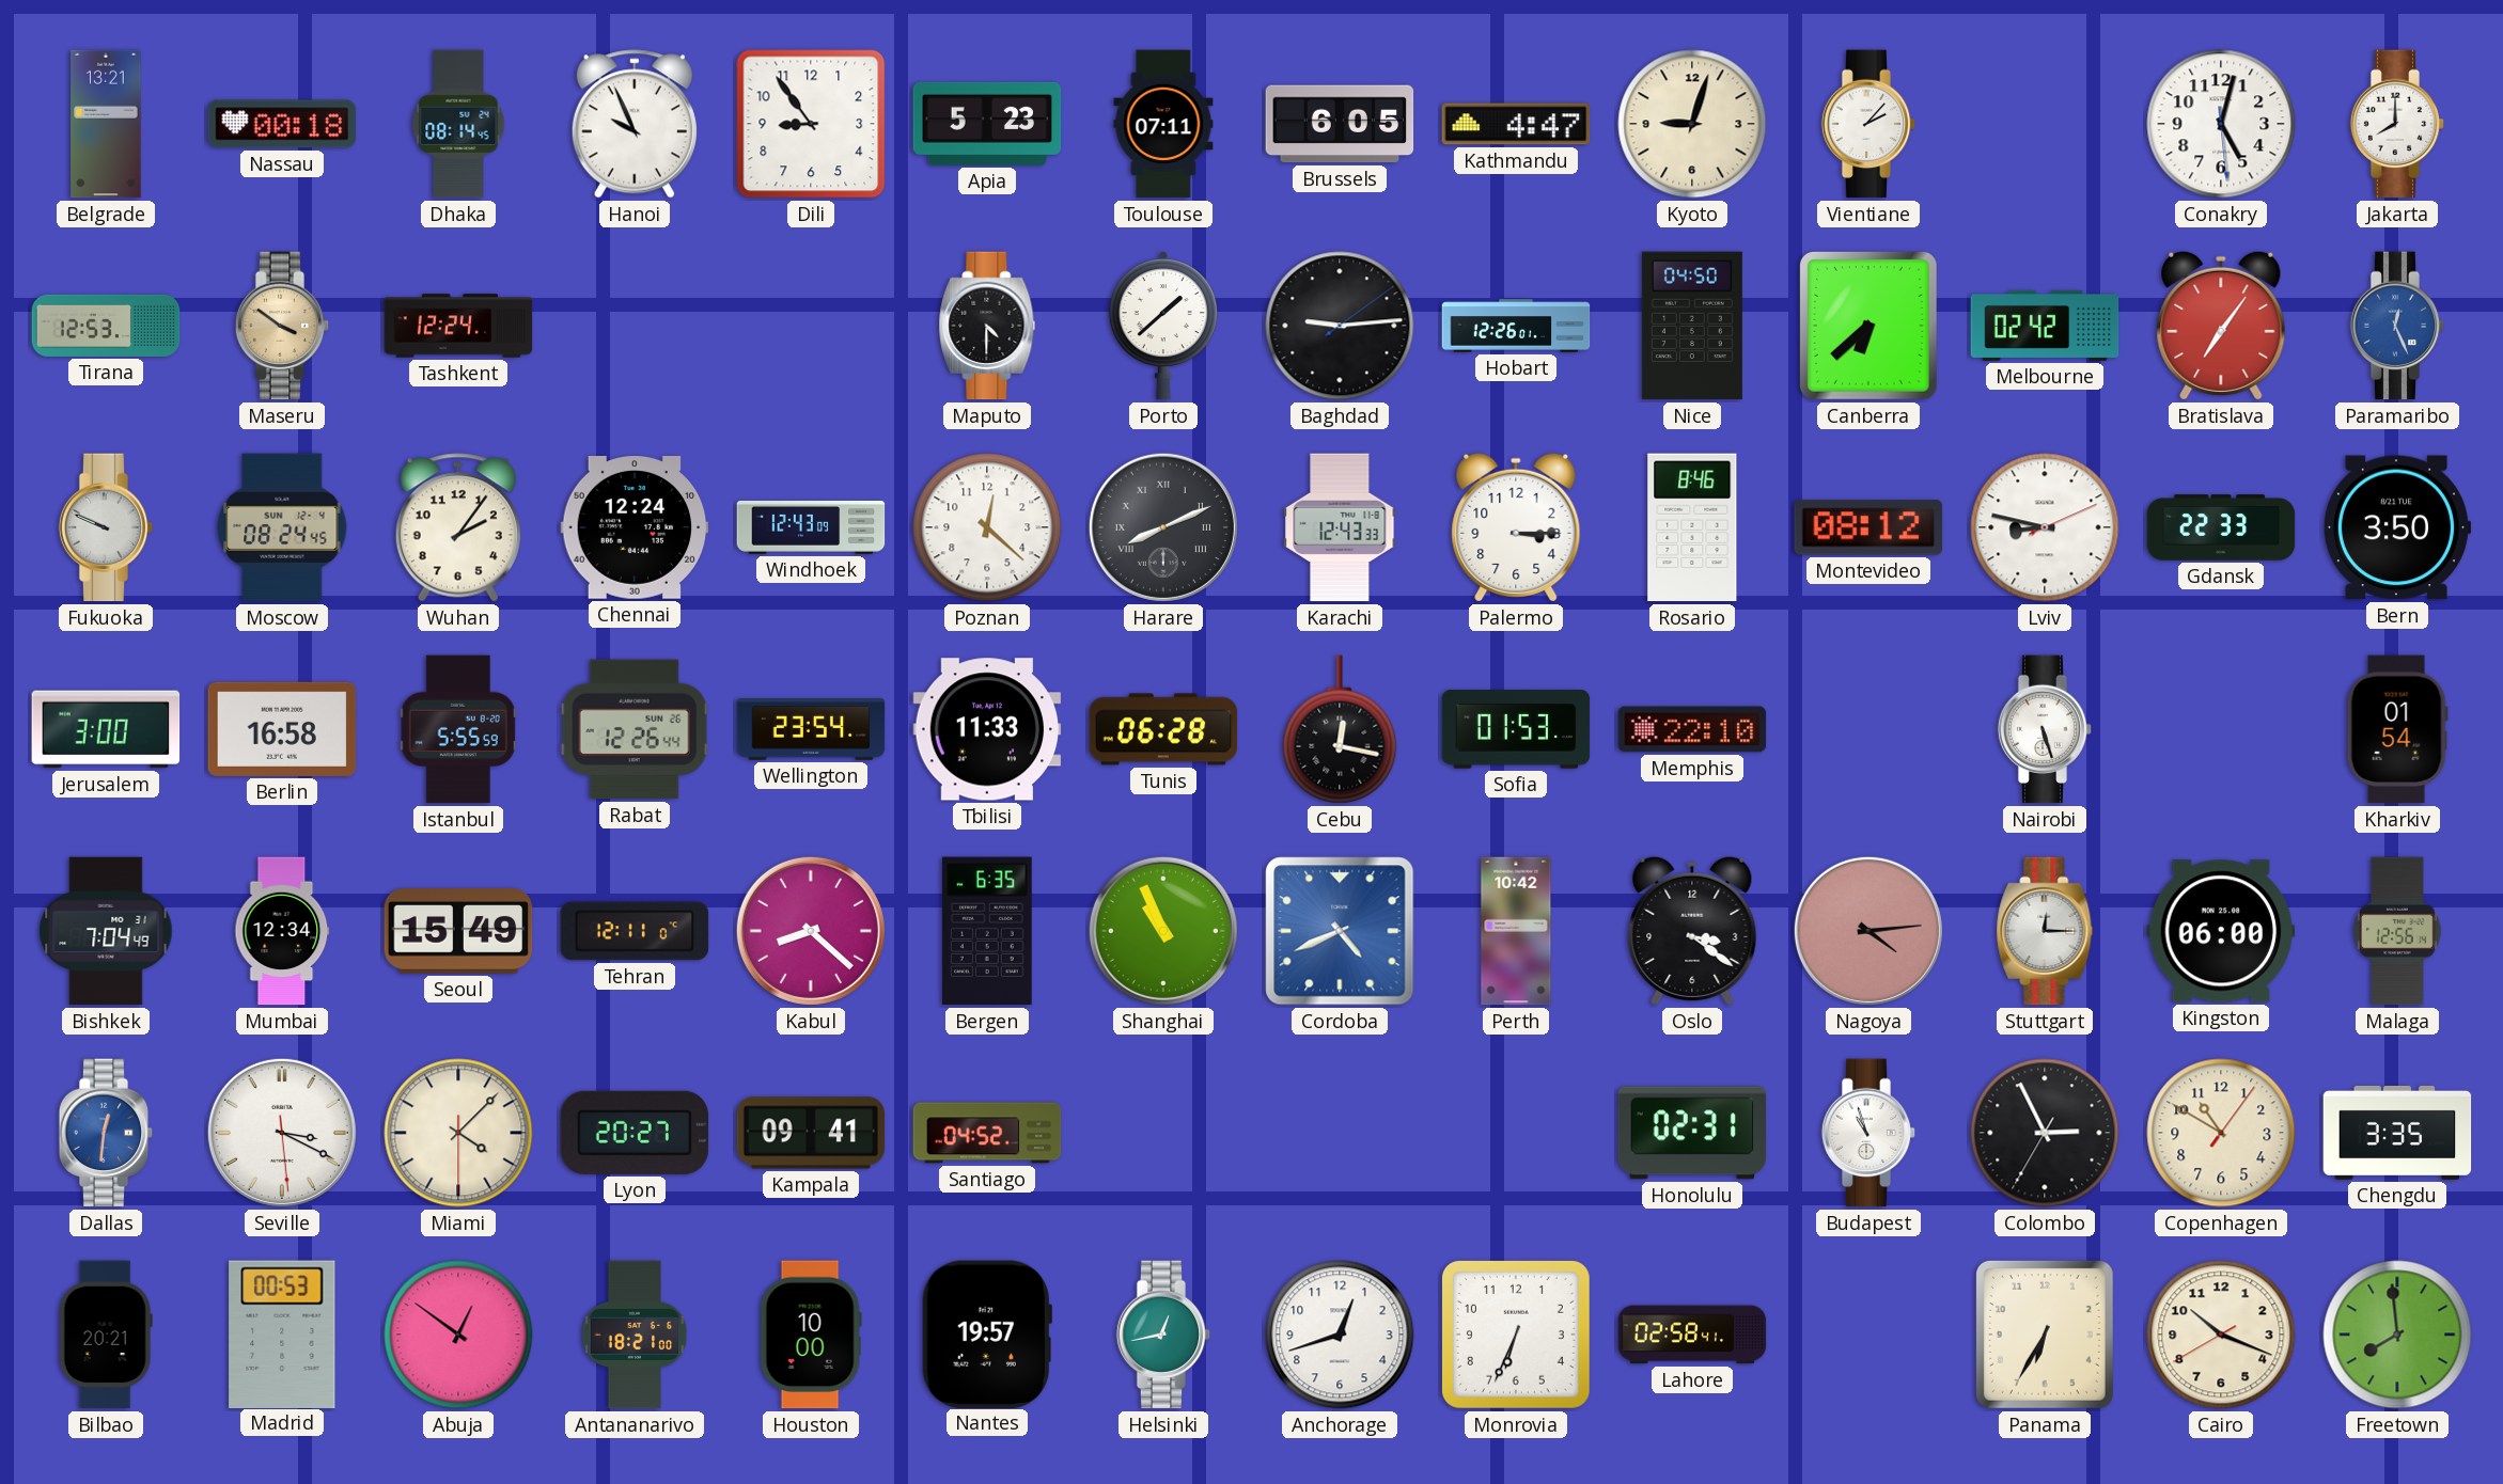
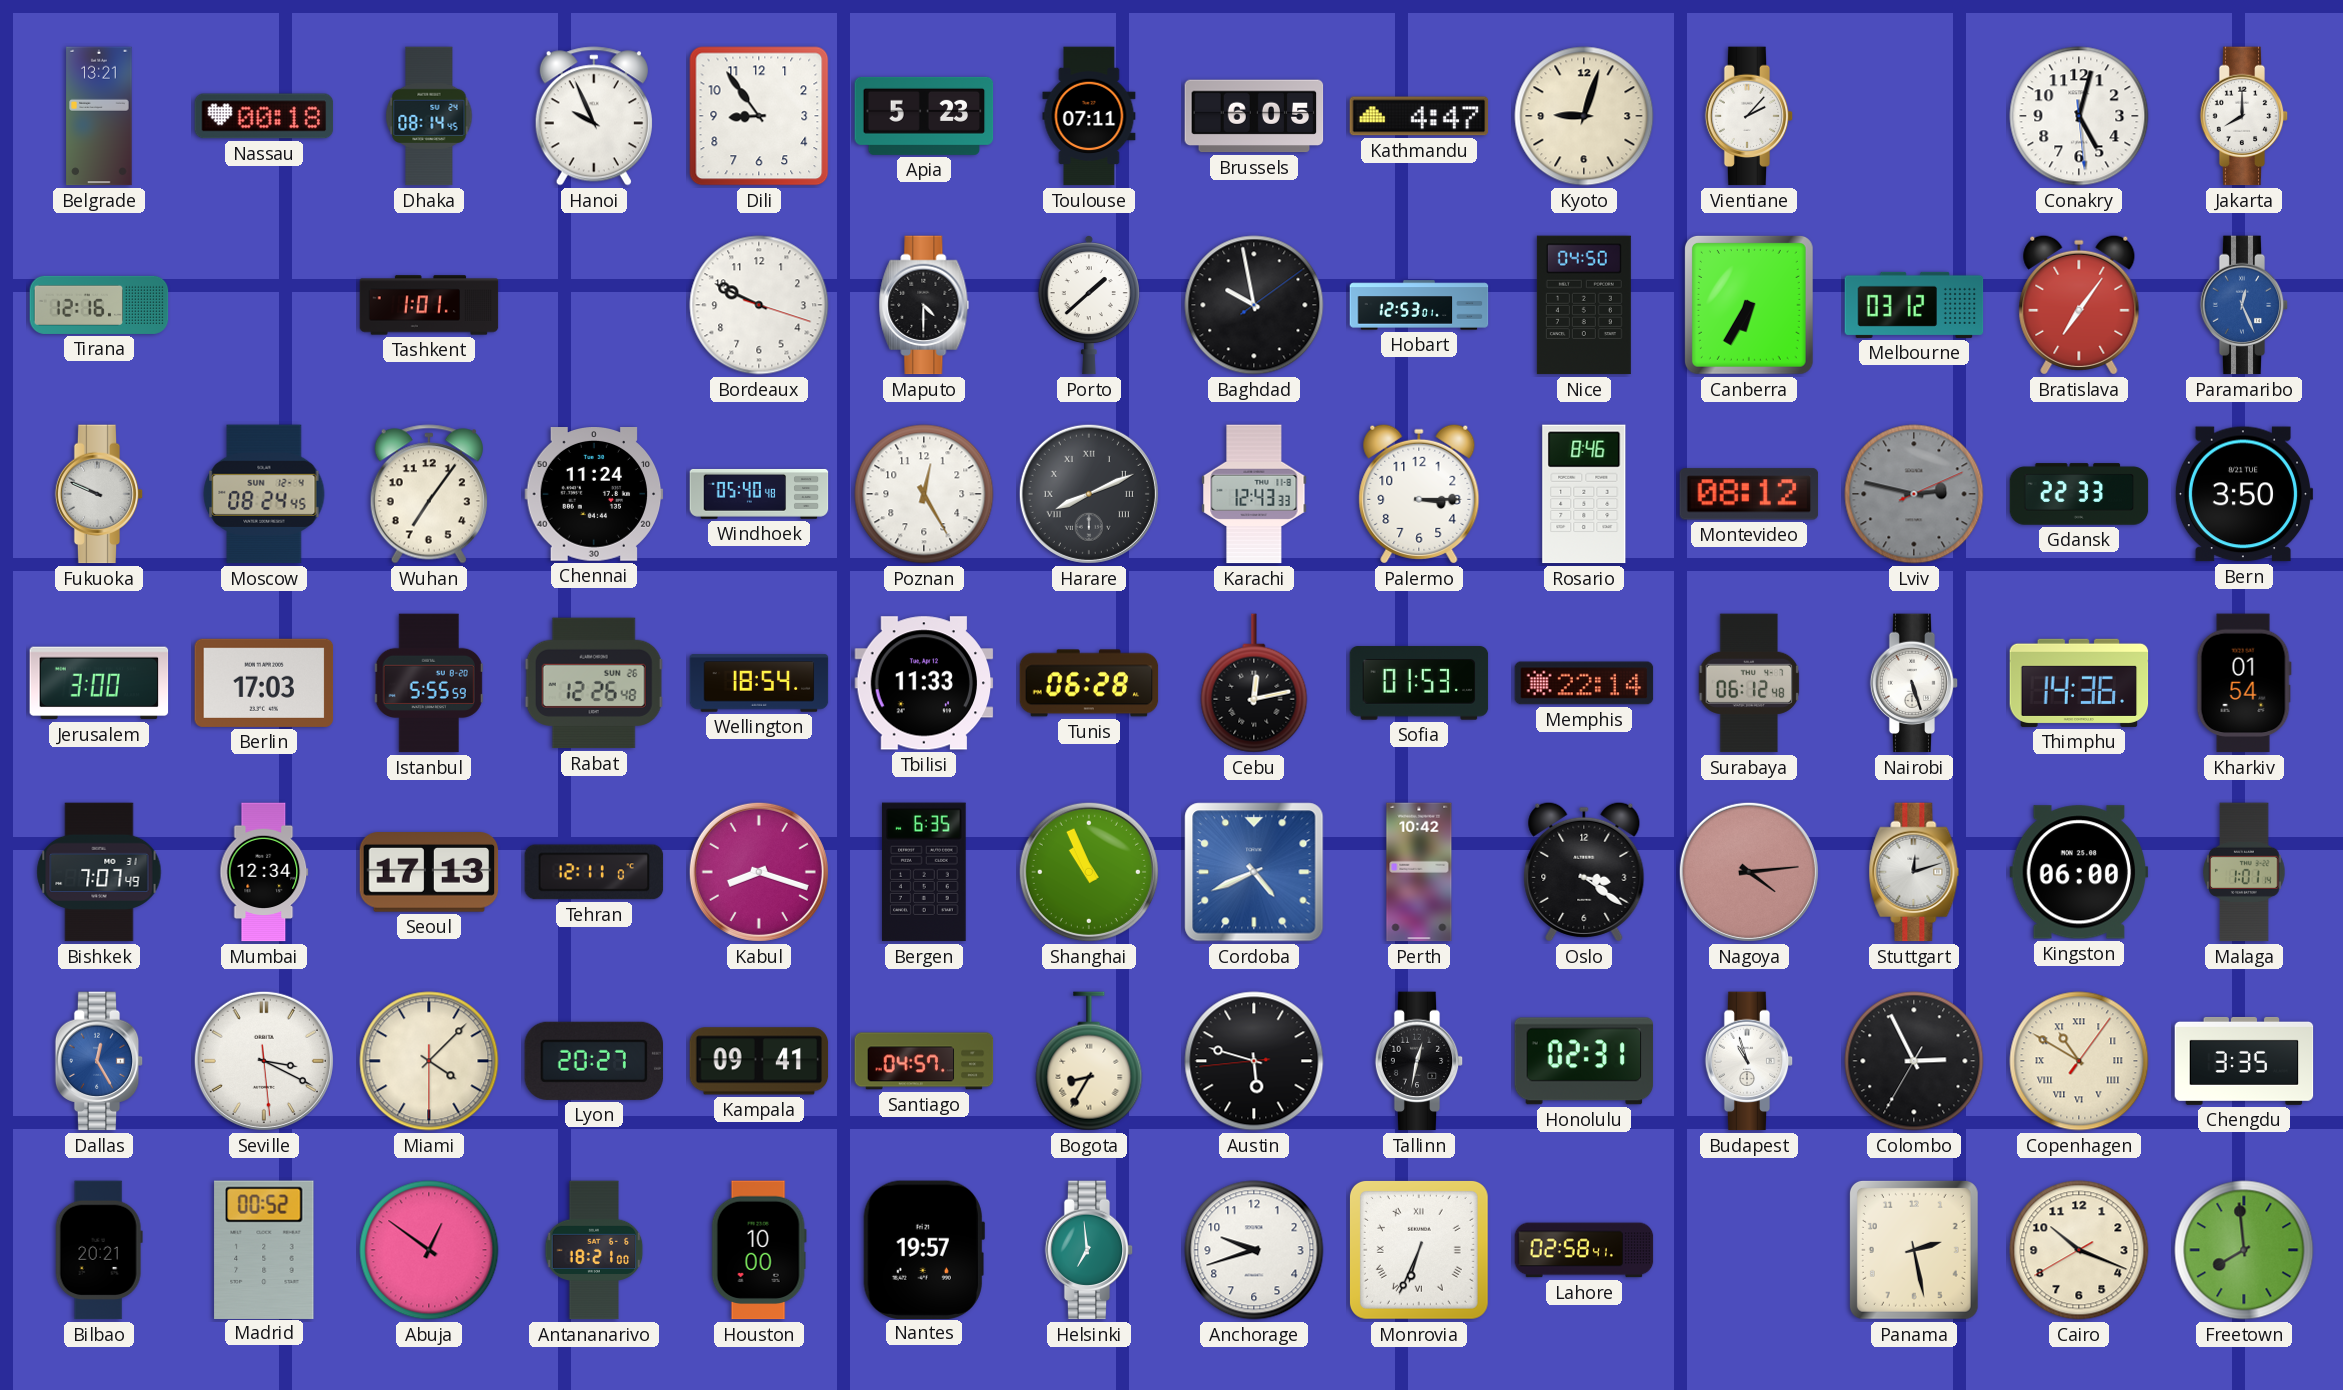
Tirana: 12:53 -> 12:16
Maseru: 3:51 -> none
Tashkent: 12:24 -> 1:01
Bordeaux: none -> 9:49
Baghdad: 9:14 -> 9:58
Hobart: 12:26 -> 12:53
Canberra: 6:38 -> 6:35
Melbourne: 02:42 -> 03:12
Wuhan: 2:06 -> 7:06
Chennai: 12:24 -> 11:24
Windhoek: 12:43 -> 05:40
Poznan: 12:22 -> 12:25
Lviv: 8:47 -> 2:47
Lviv dial: white -> grey
Berlin: 16:58 -> 17:03
Rabat: 12:26:44 -> 12:26:48
Wellington: 23:54 -> 18:54
Cebu: 12:17 -> 12:13
Memphis: 22:10 -> 22:14
Surabaya: none -> 06:12
Thimphu: none -> 14:36
Bishkek: 7:04 -> 7:07
Seoul: 15:49 -> 17:13
Kabul: 8:22 -> 8:18
Stuttgart: 12:15 -> 12:12
Malaga: 12:56 -> 1:01
Dallas: 12:31 -> 12:25
Santiago: 04:52 -> 04:57
Bogota: none -> 8:35
Austin: none -> 5:47
Tallinn: none -> 12:32
Copenhagen numerals: Arabic -> Roman
Madrid: 00:53 -> 00:52
Helsinki: 12:43 -> 6:59
Anchorage: 12:42 -> 9:42
Monrovia numerals: Arabic -> Roman
Panama: 6:35 -> 2:28
